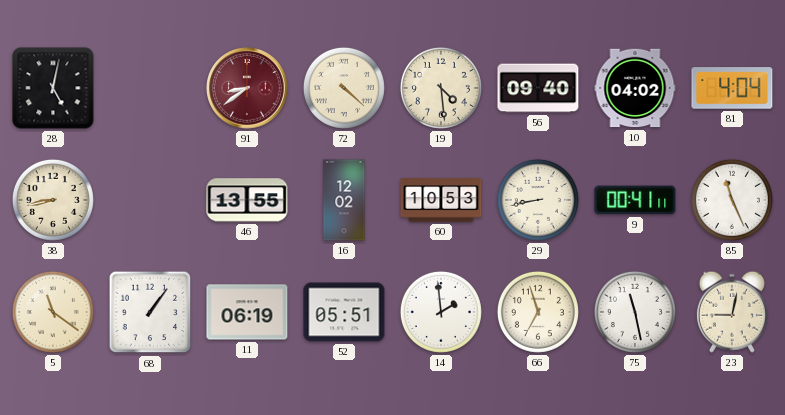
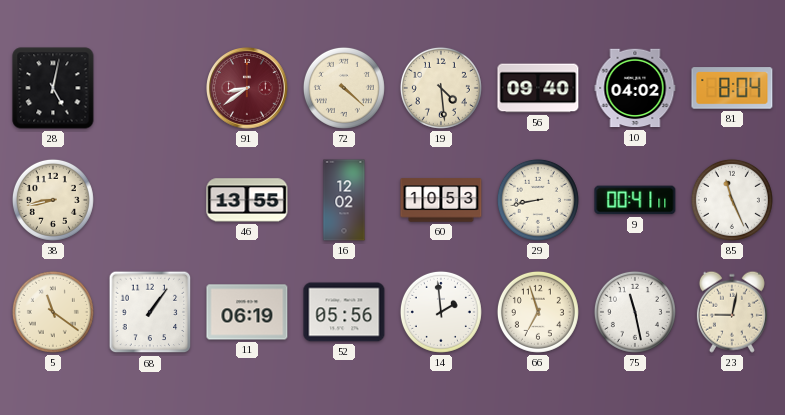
81: 4:04 -> 8:04
52: 05:51 -> 05:56
